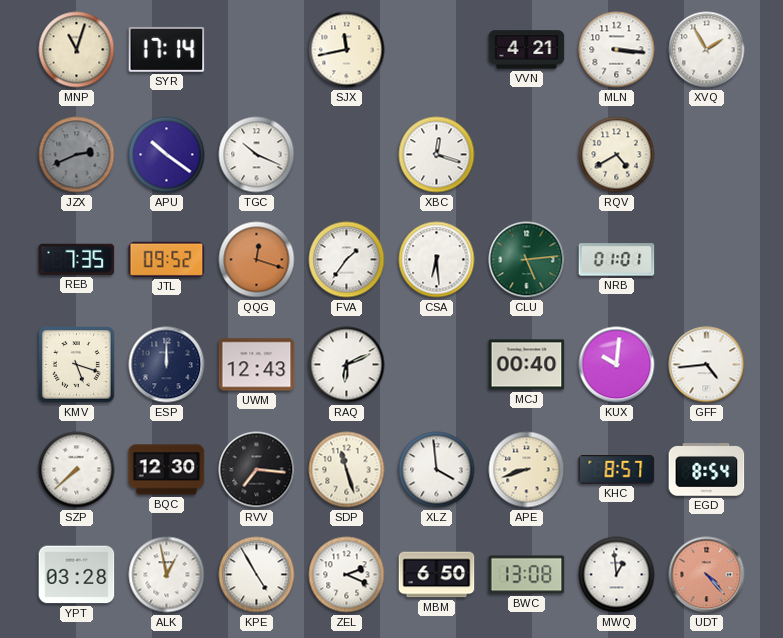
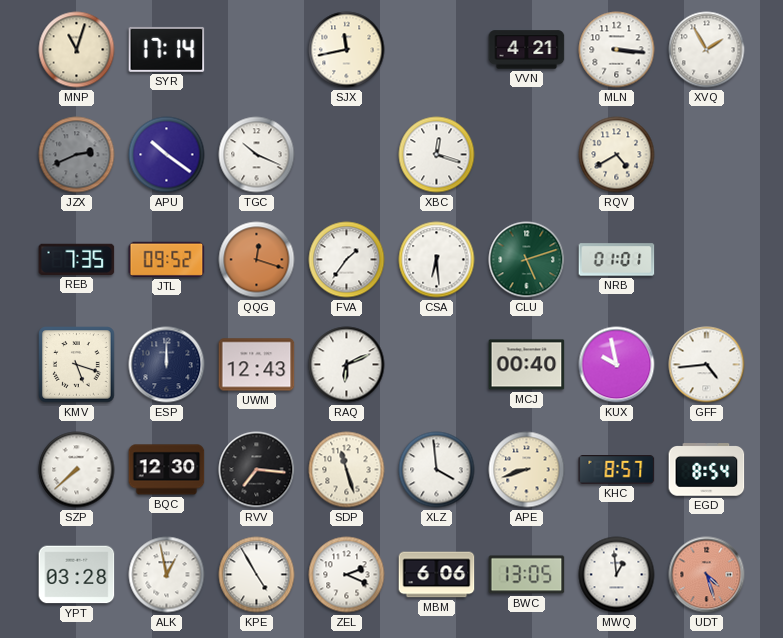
CLU: 5:14 -> 5:12
KUX: 10:01 -> 9:58
MBM: 6:50 -> 6:06
BWC: 13:08 -> 13:05
UDT: 4:23 -> 4:27
